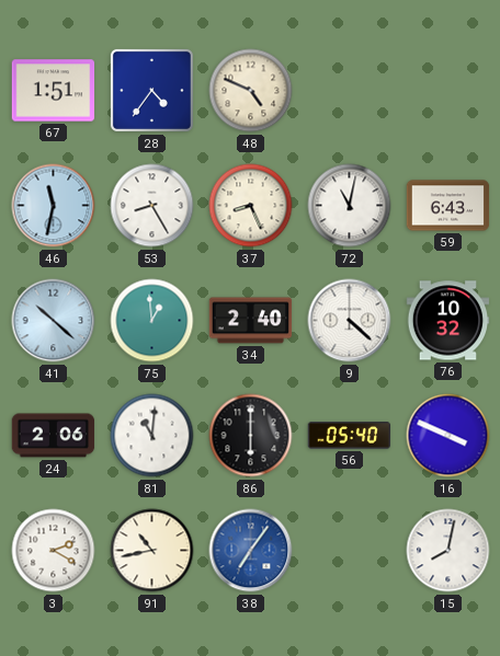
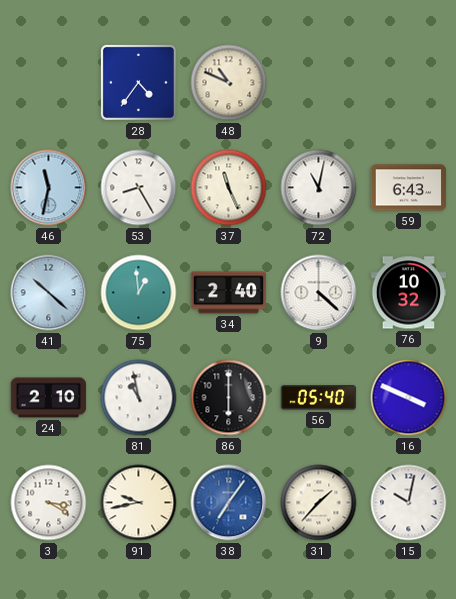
67: 1:51 -> none
48: 4:49 -> 10:49
37: 8:26 -> 11:26
24: 2:06 -> 2:10
81: 11:01 -> 10:58
3: 2:20 -> 3:20
91: 10:43 -> 9:43
31: none -> 1:37
15: 8:02 -> 10:02
